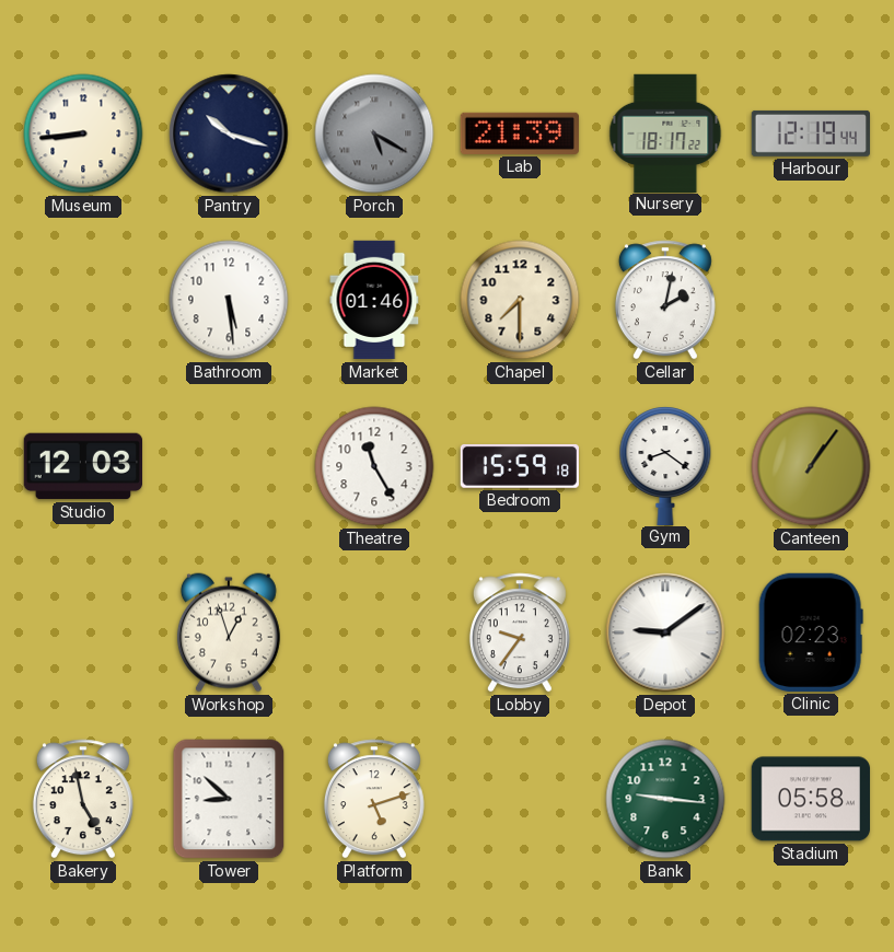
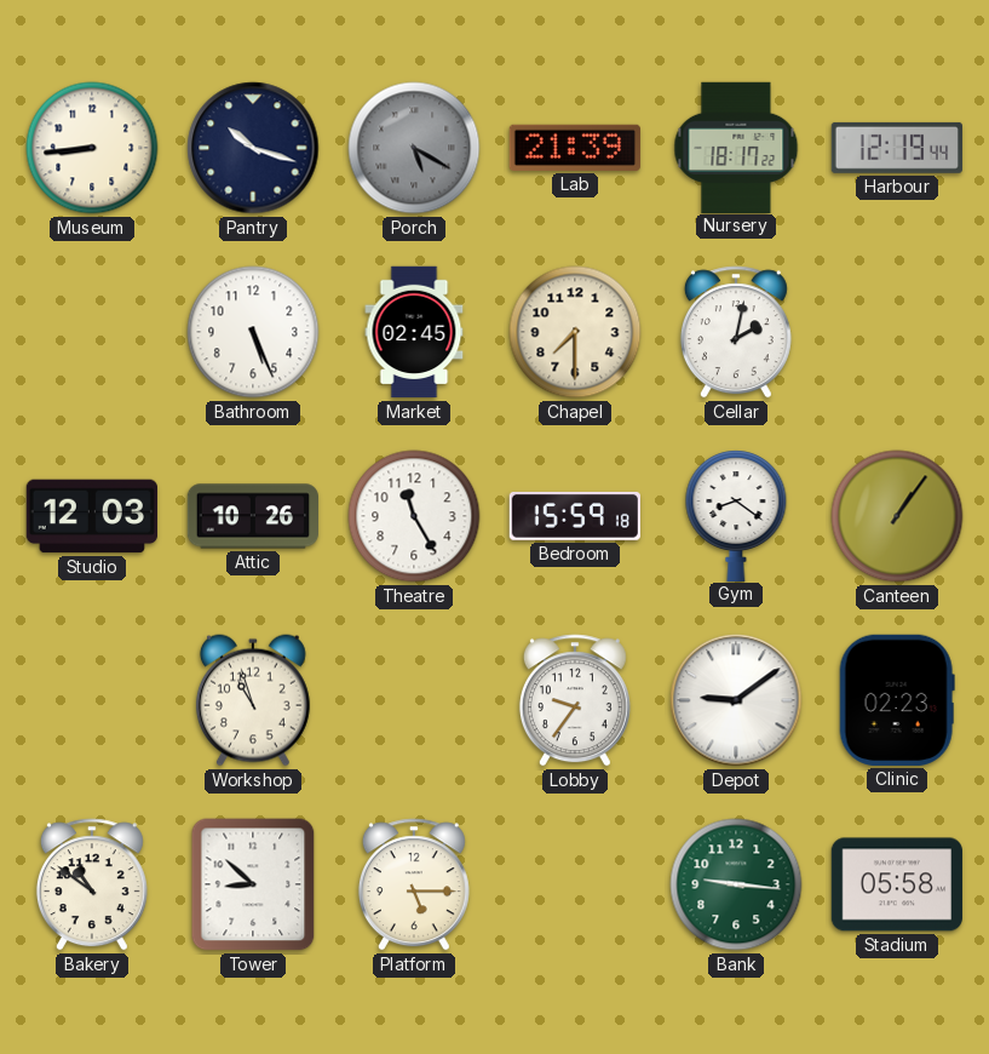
Bathroom: 5:29 -> 5:26
Market: 01:46 -> 02:45
Attic: none -> 10:26
Workshop: 12:57 -> 10:57
Bakery: 4:58 -> 10:51
Platform: 5:12 -> 5:15
